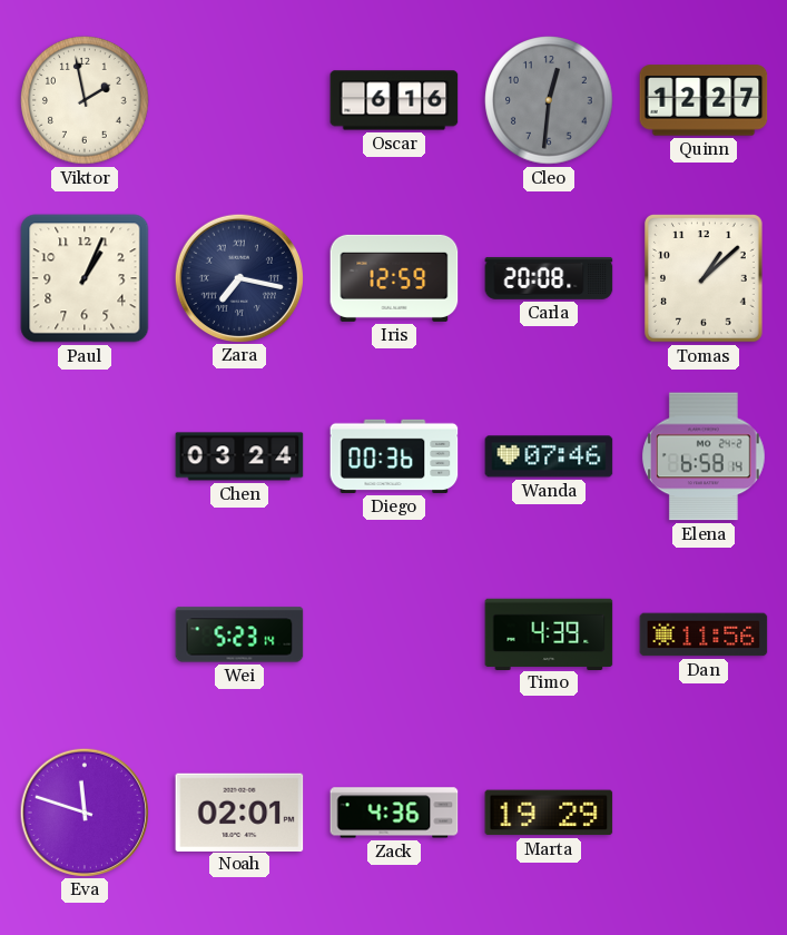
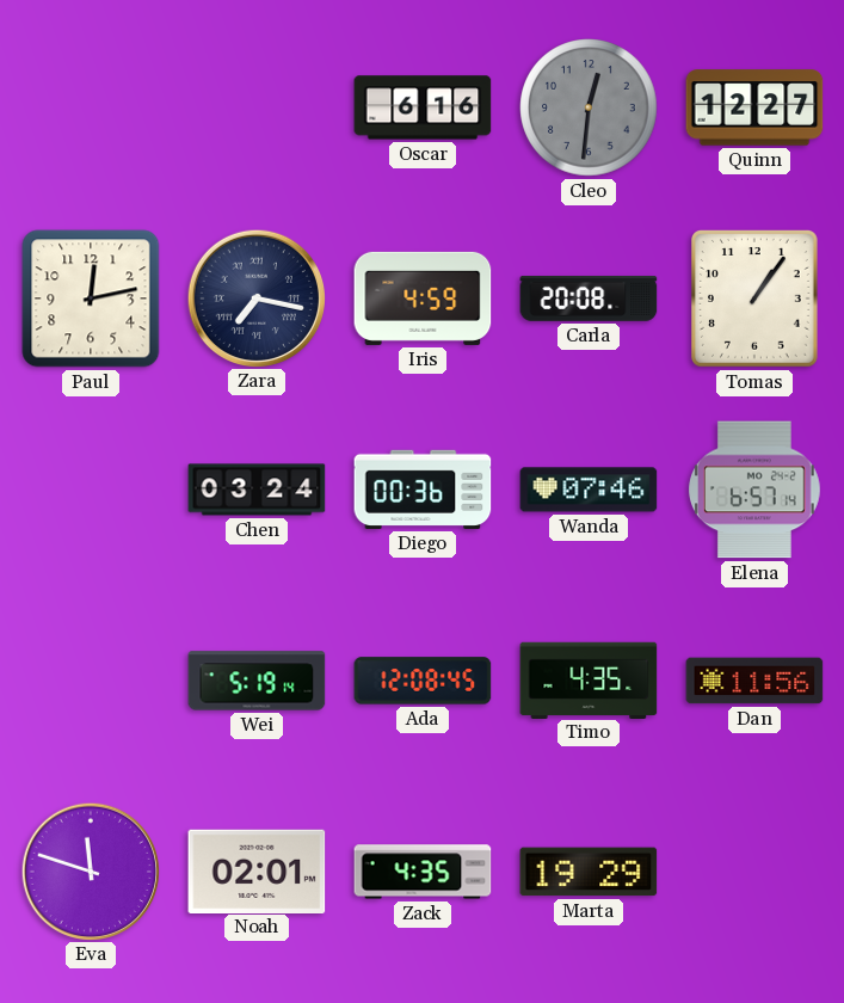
Viktor: 1:58 -> none
Paul: 1:04 -> 12:13
Iris: 12:59 -> 4:59
Tomas: 1:08 -> 1:06
Elena: 6:58 -> 6:57
Wei: 5:23 -> 5:19
Ada: none -> 12:08
Timo: 4:39 -> 4:35
Zack: 4:36 -> 4:35
